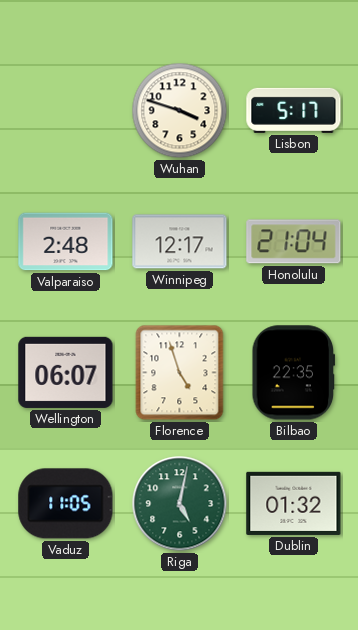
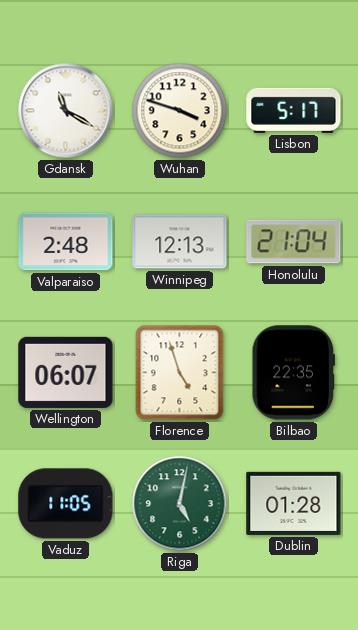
Gdansk: none -> 11:20
Winnipeg: 12:17 -> 12:13
Dublin: 01:32 -> 01:28
